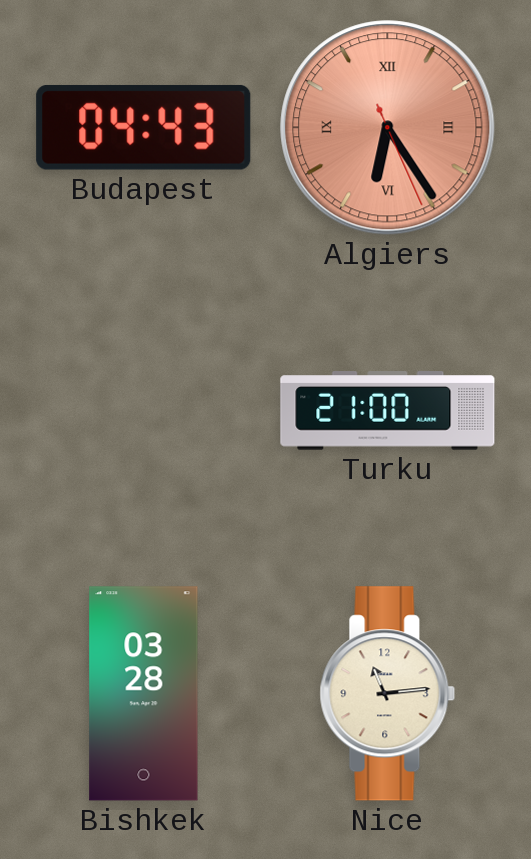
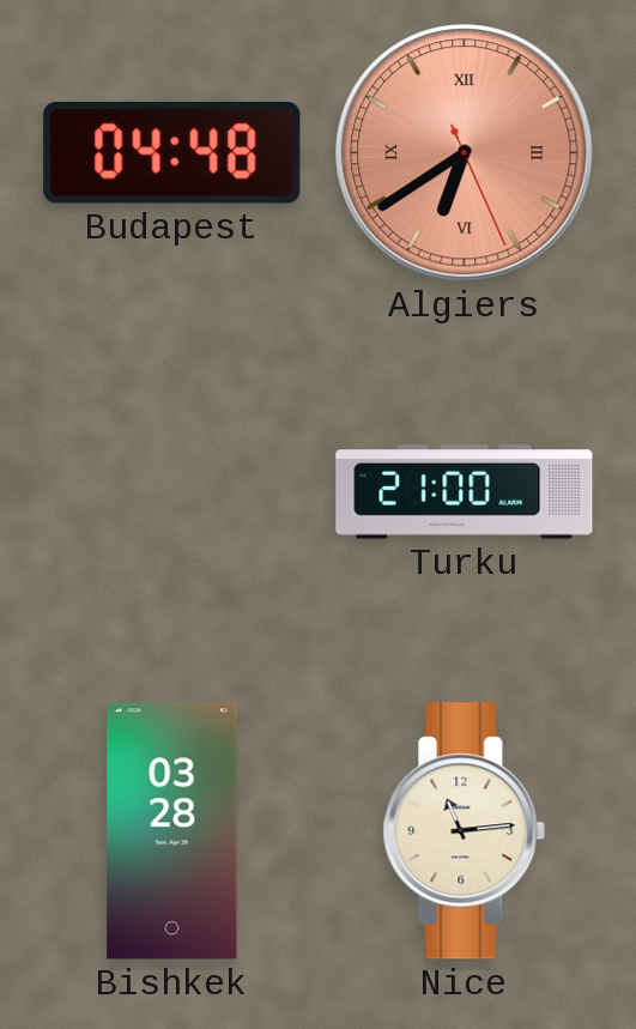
Budapest: 04:43 -> 04:48
Algiers: 6:24 -> 6:39
